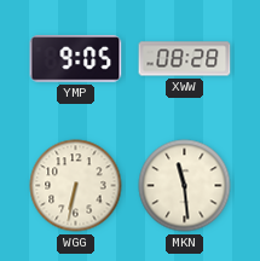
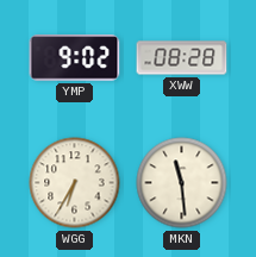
YMP: 9:05 -> 9:02
WGG: 6:32 -> 6:35
